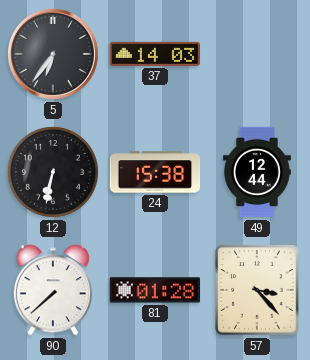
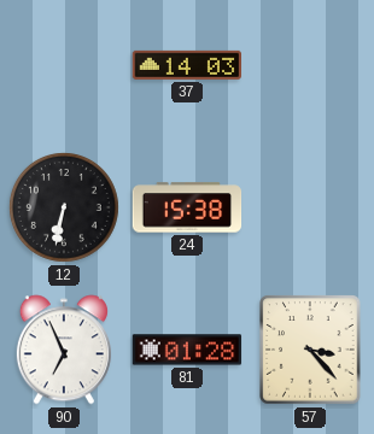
5: 6:36 -> none
49: 12:44 -> none
90: 7:38 -> 6:56
